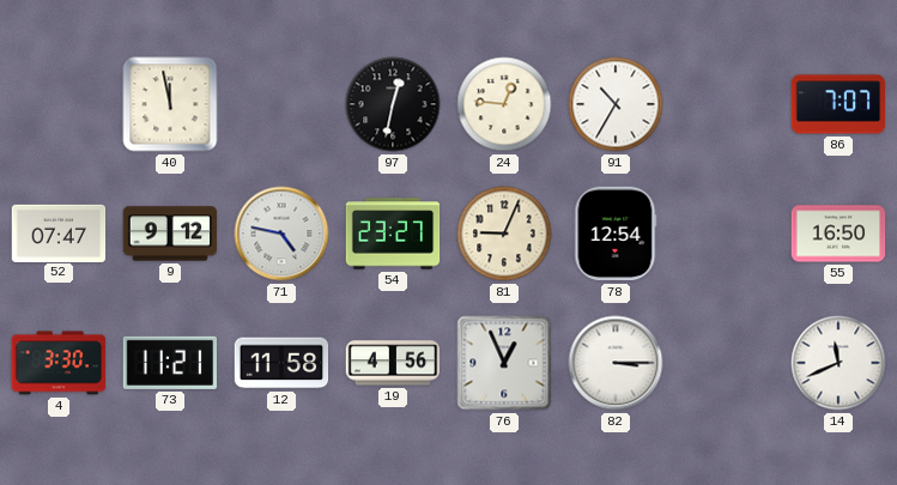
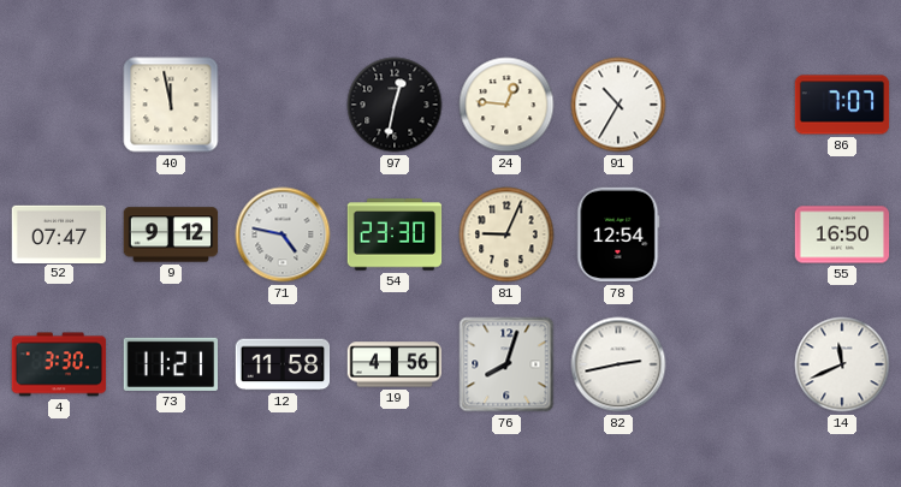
54: 23:27 -> 23:30
76: 12:56 -> 8:03
82: 3:15 -> 2:43
